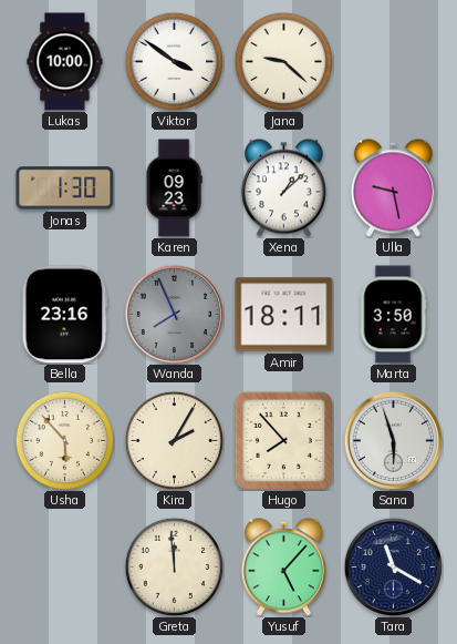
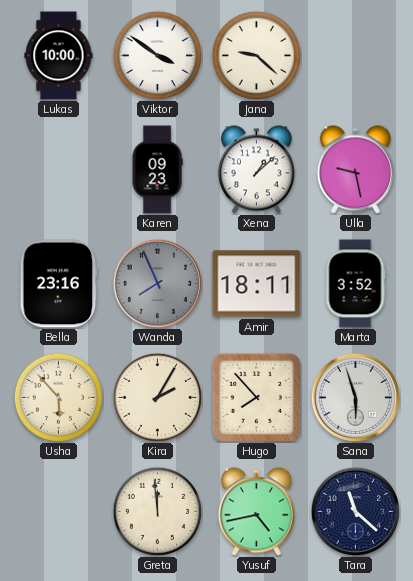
Jonas: 1:30 -> none
Marta: 3:50 -> 3:52
Yusuf: 5:07 -> 4:43
Tara: 11:20 -> 11:22
